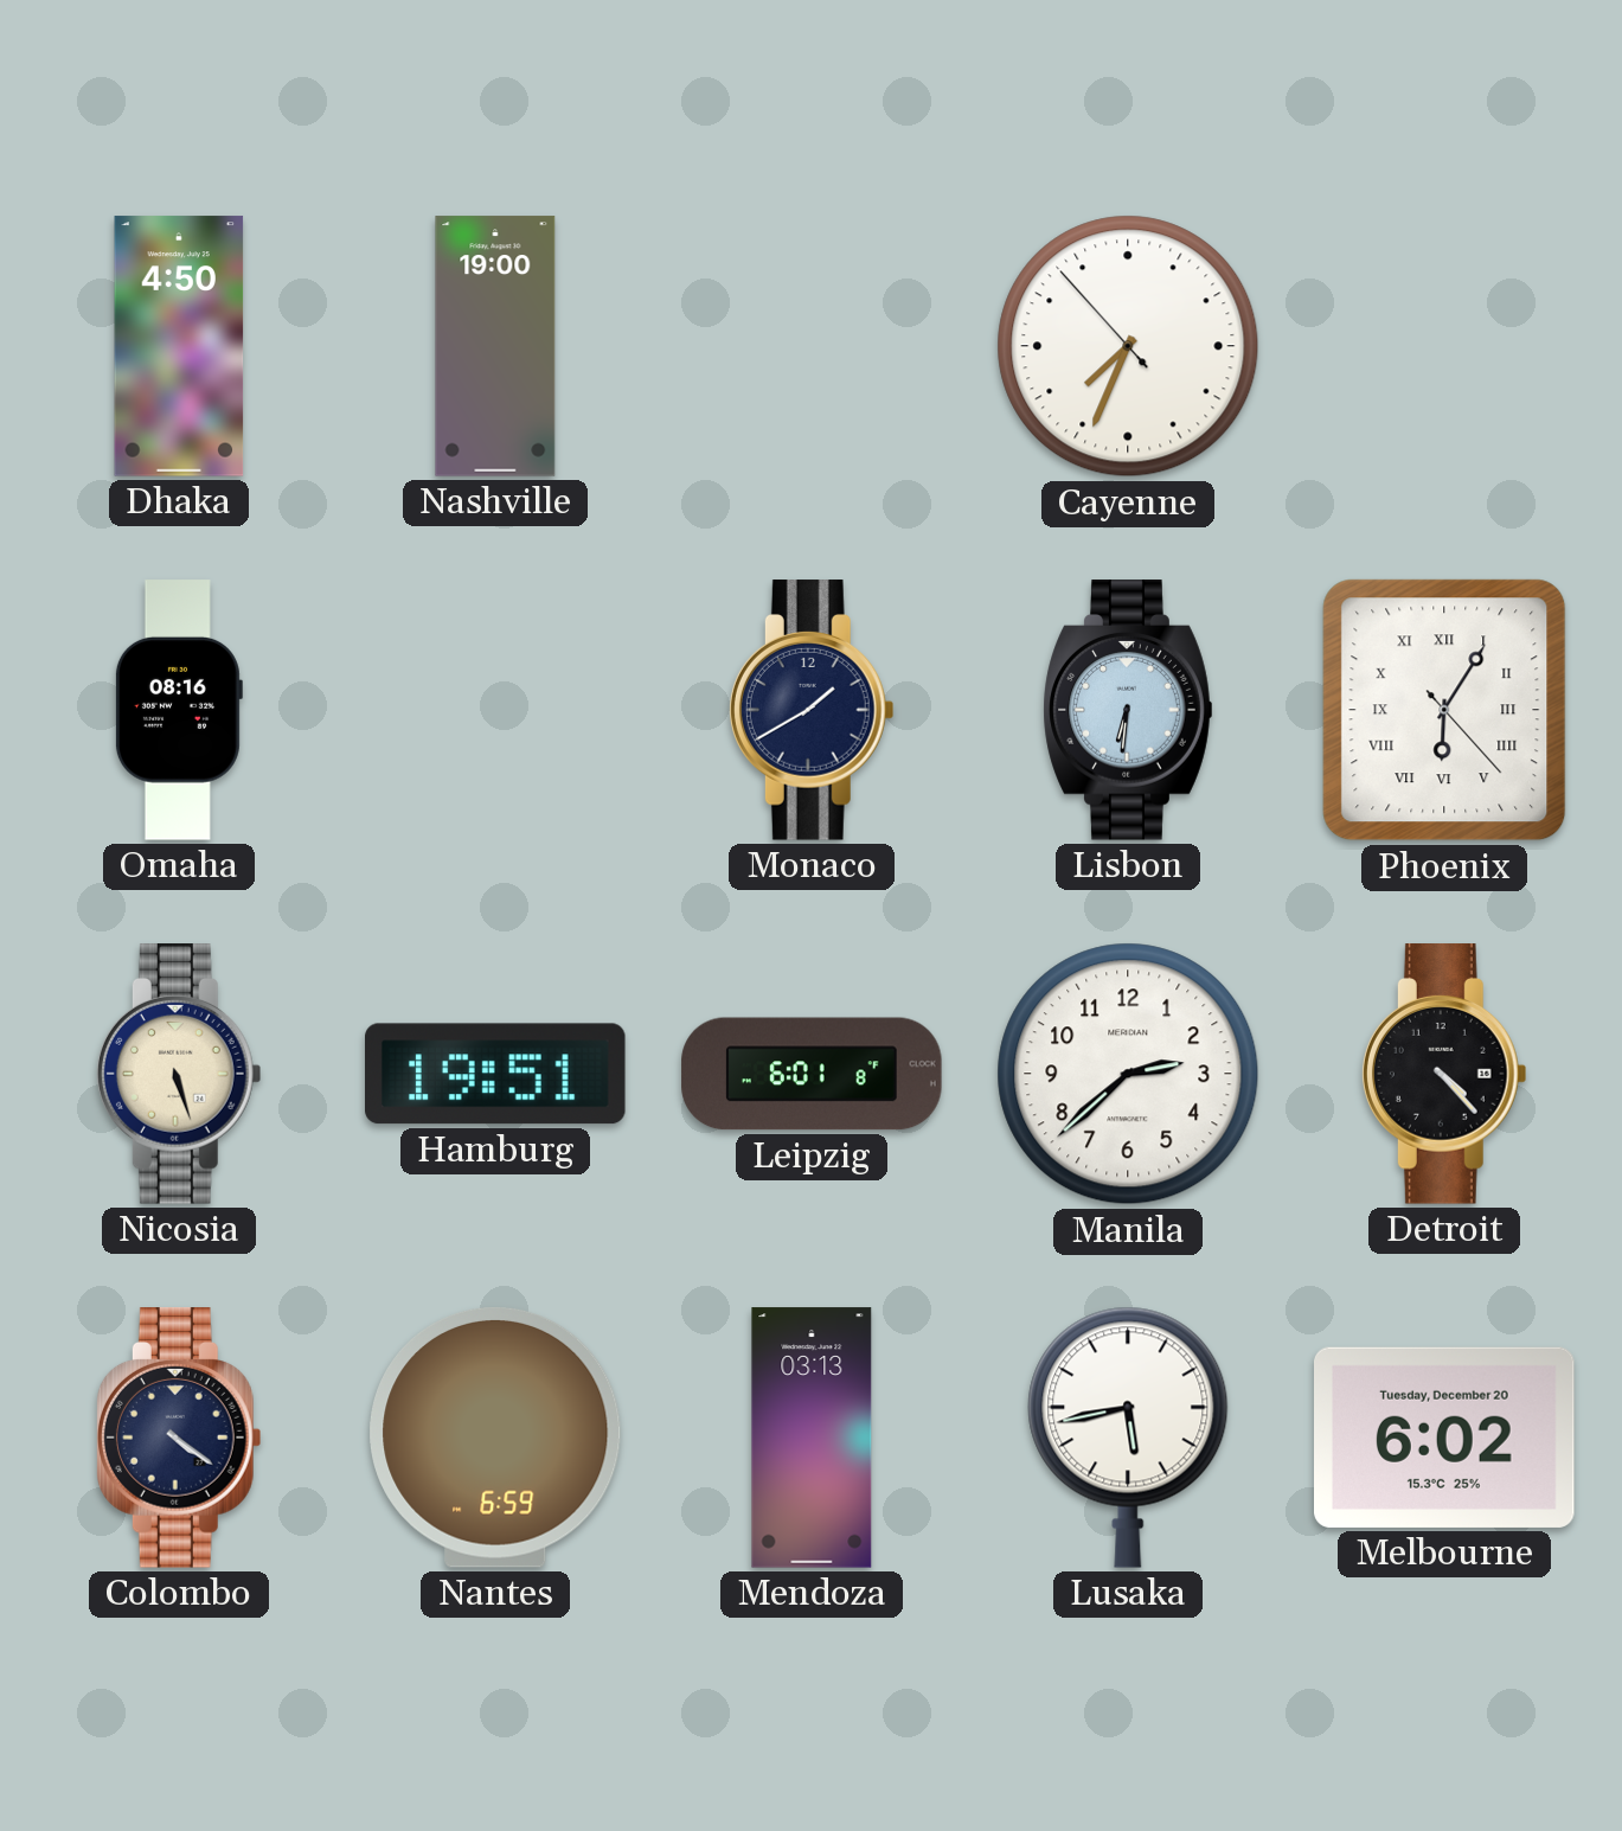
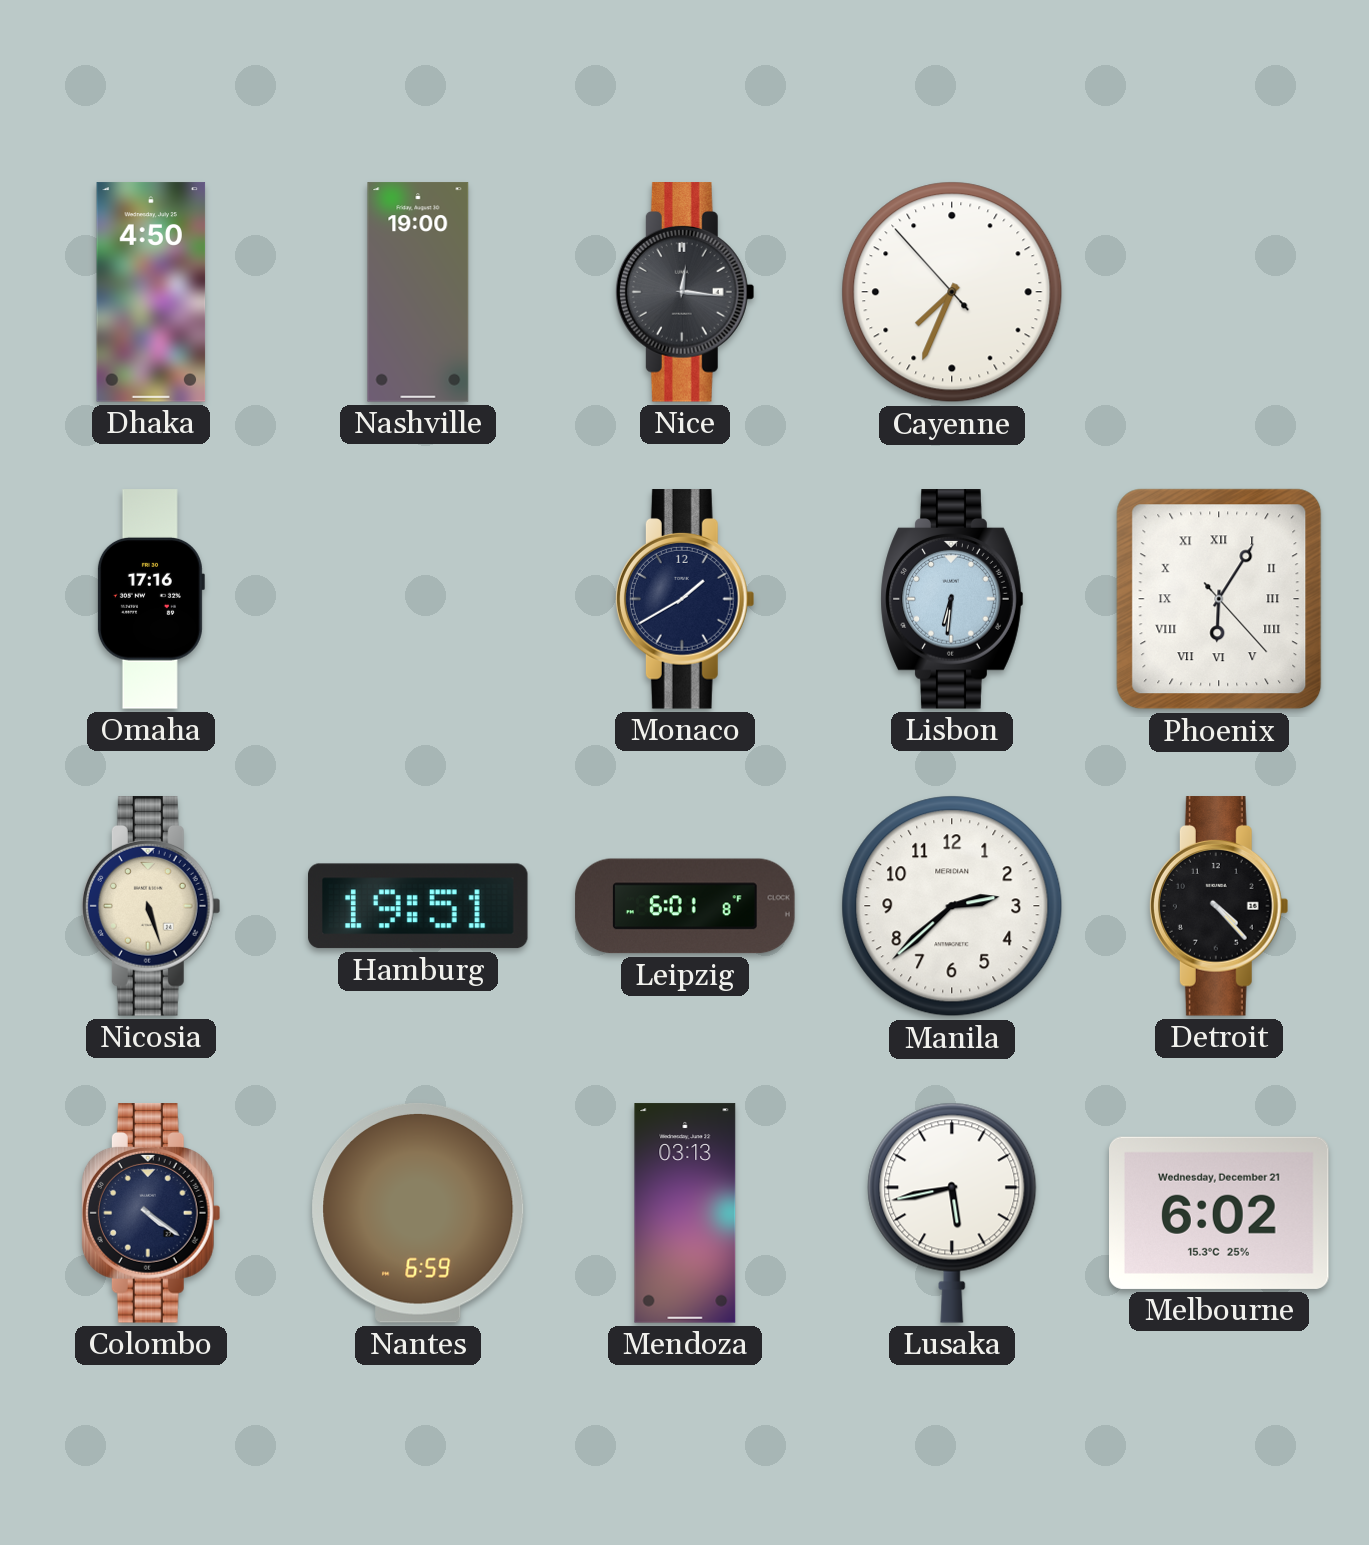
Nice: none -> 12:16
Omaha: 08:16 -> 17:16
Melbourne date: Tuesday, December 20 -> Wednesday, December 21
